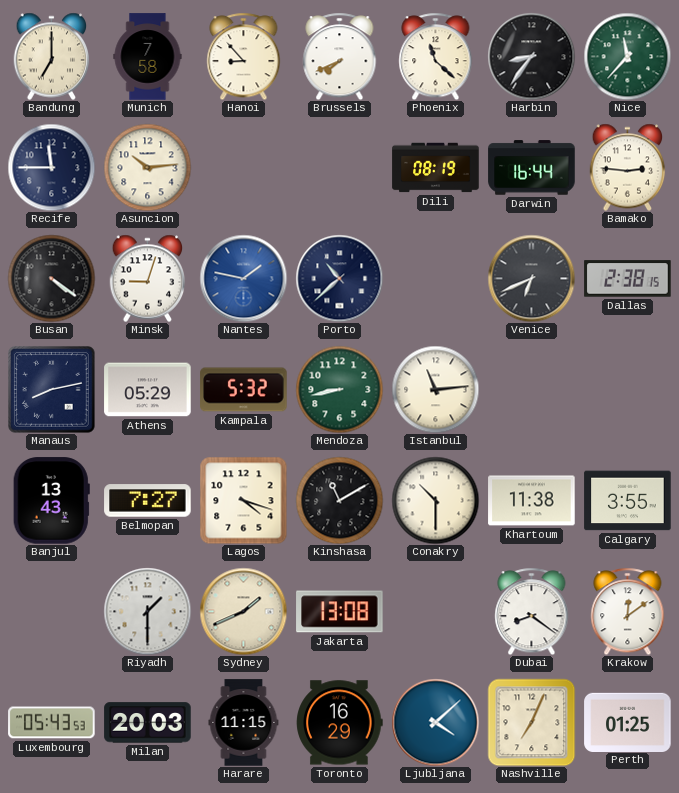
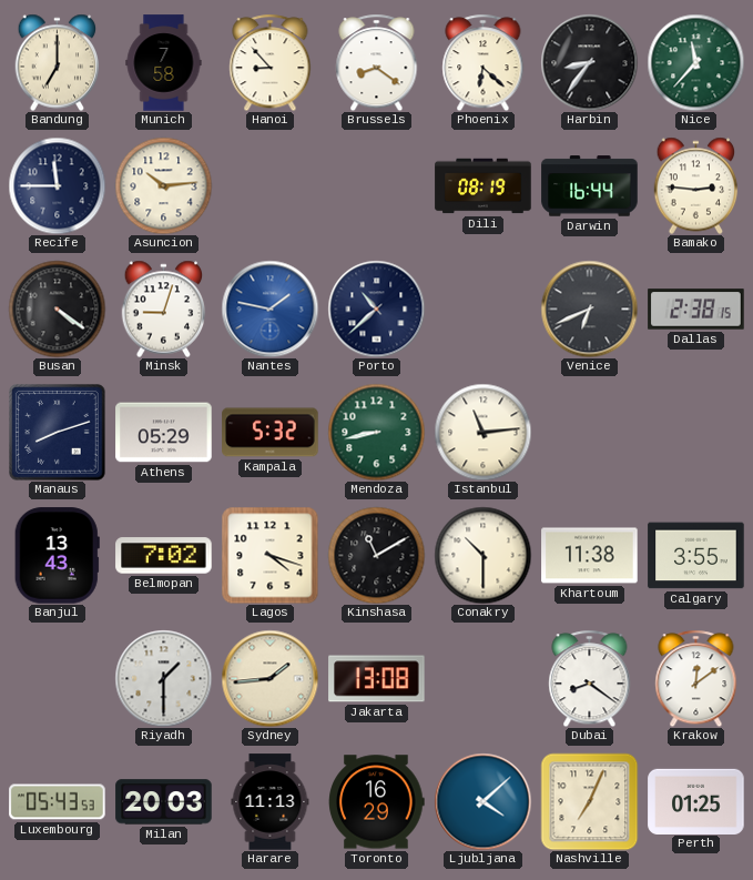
Brussels: 7:41 -> 8:21
Phoenix: 11:22 -> 6:22
Manaus: 8:13 -> 8:12
Belmopan: 7:27 -> 7:02
Sydney: 1:41 -> 1:44
Harare: 11:15 -> 11:13
